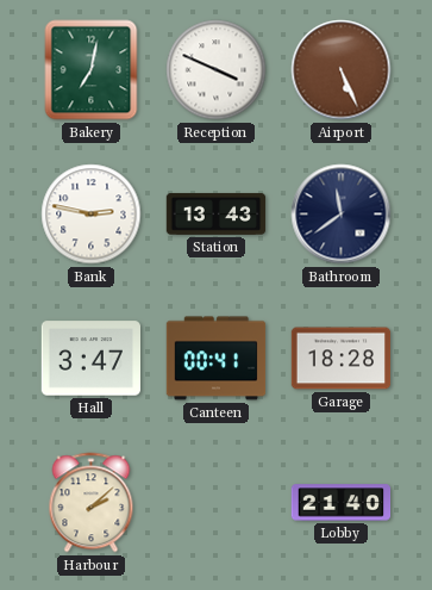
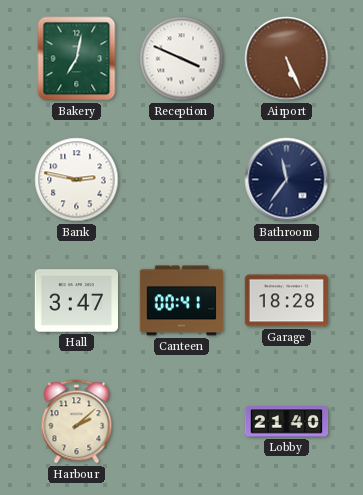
Station: 13:43 -> none
Bathroom: 11:39 -> 11:36
